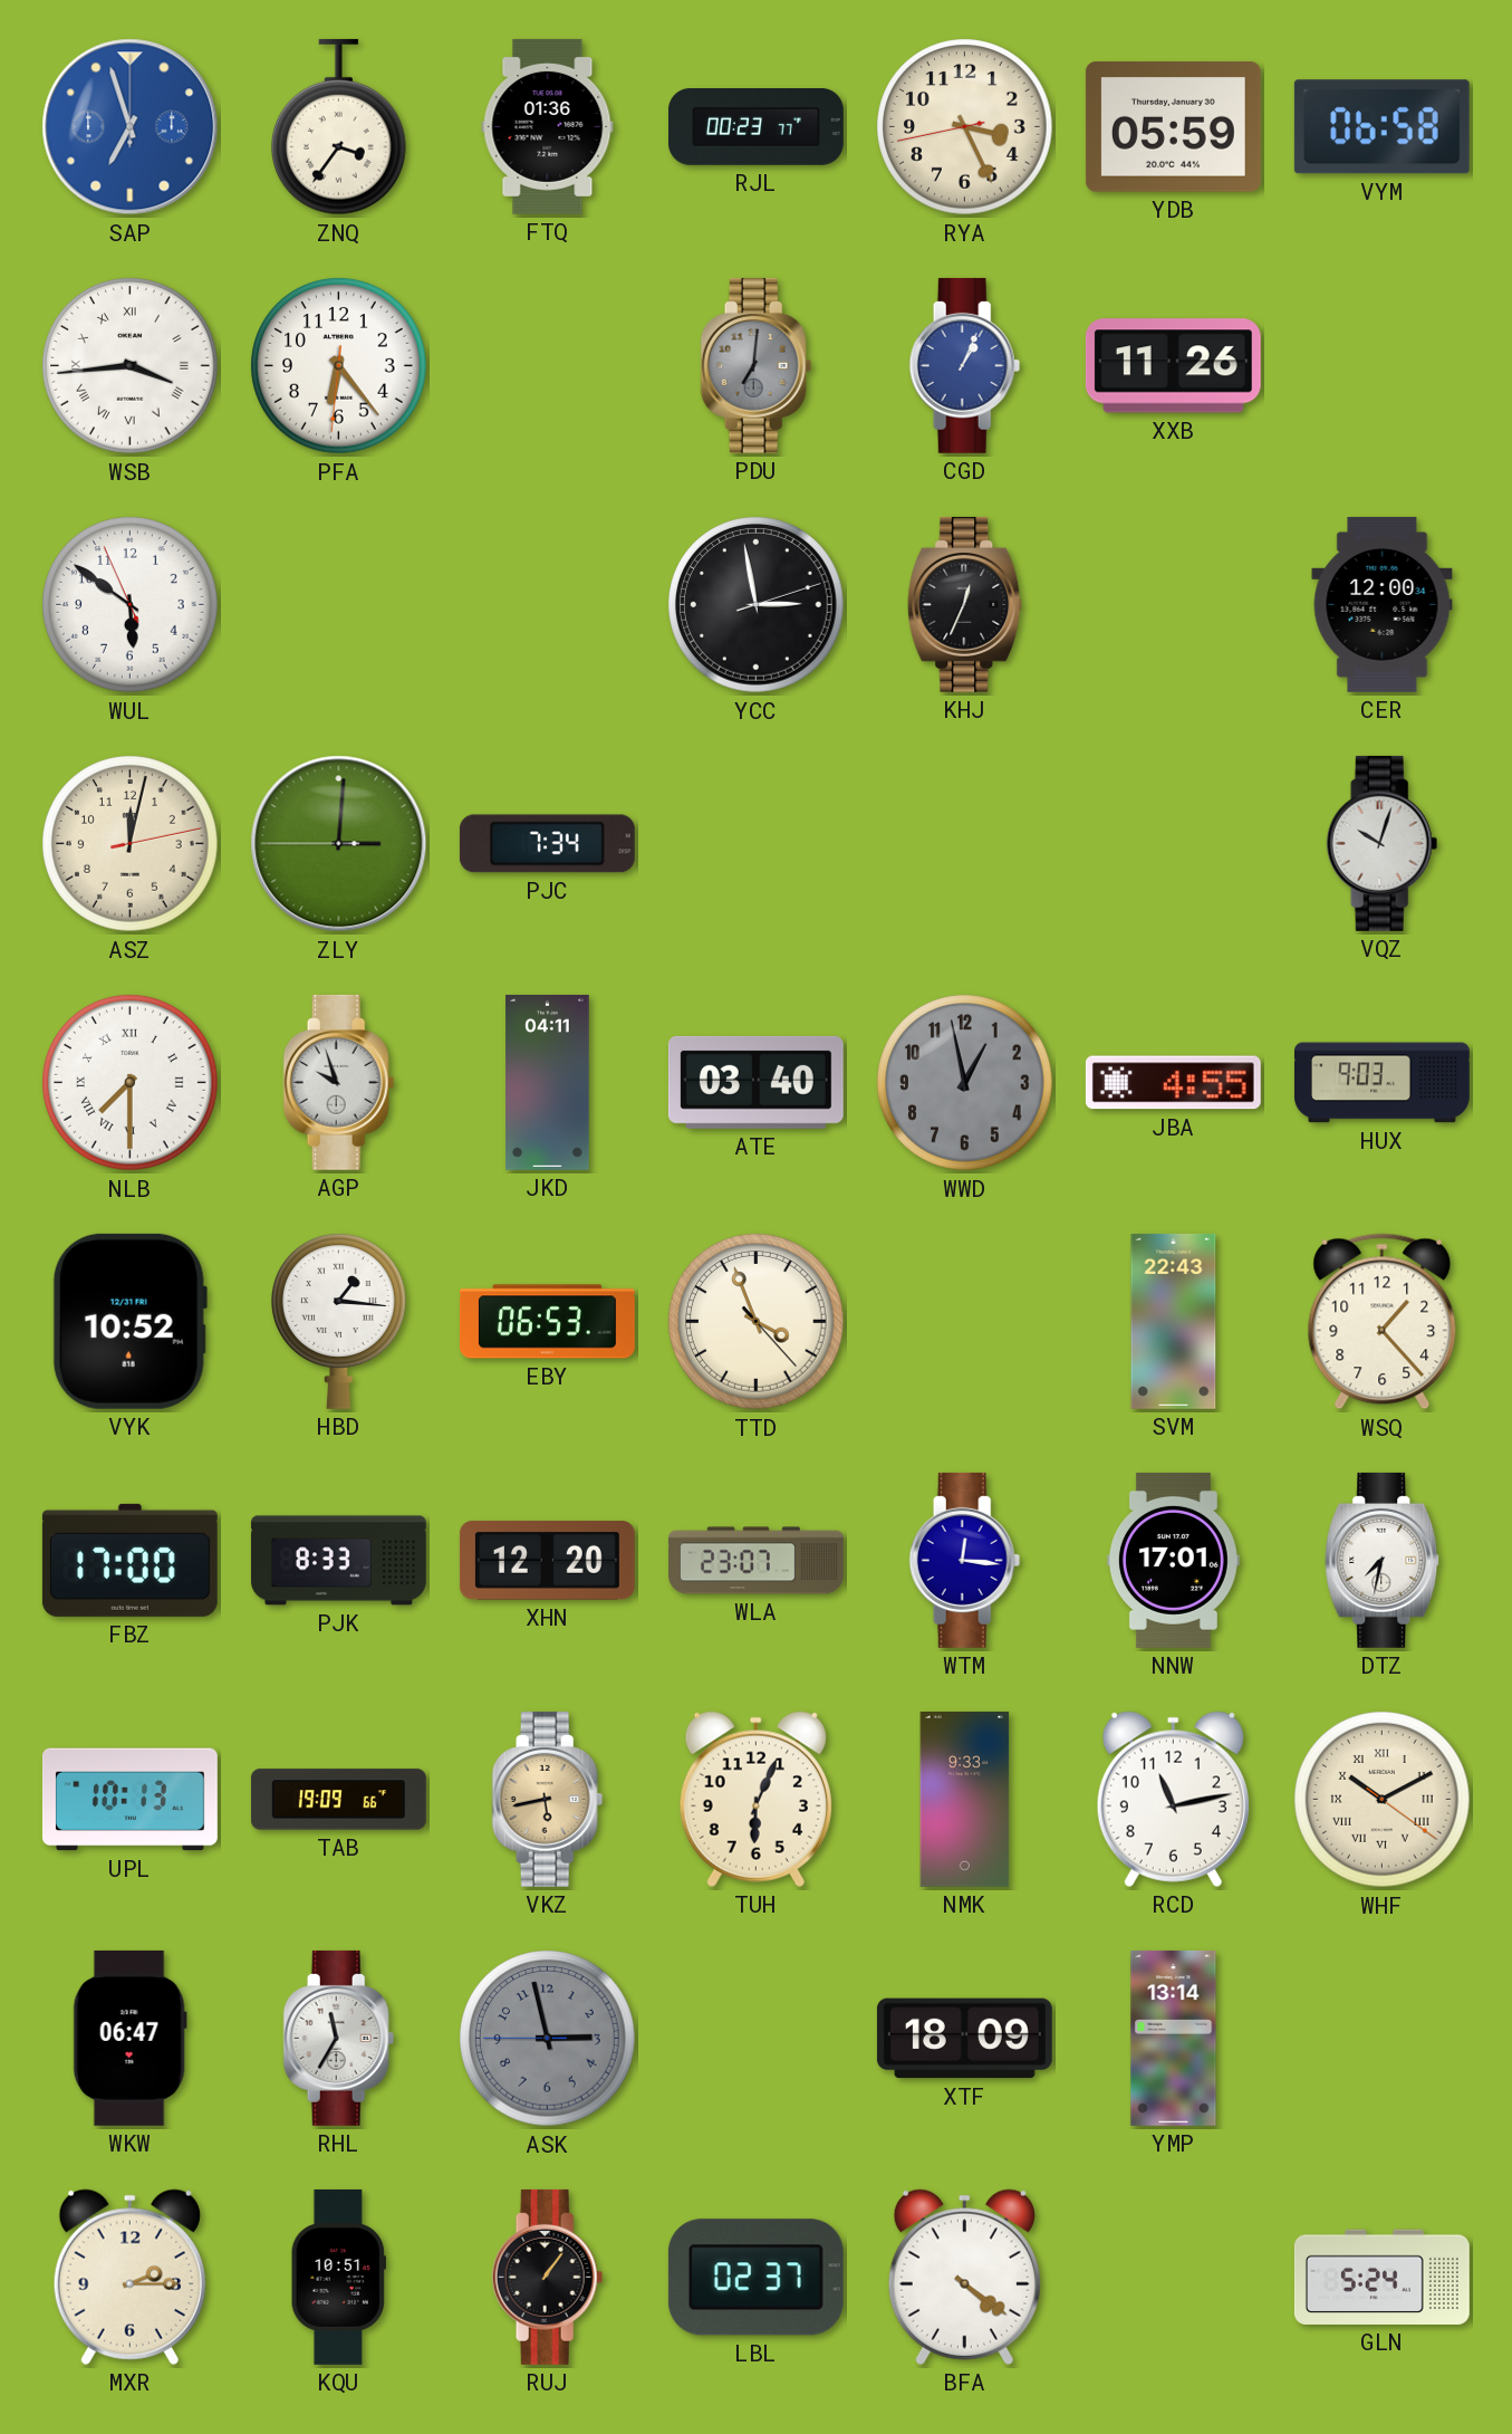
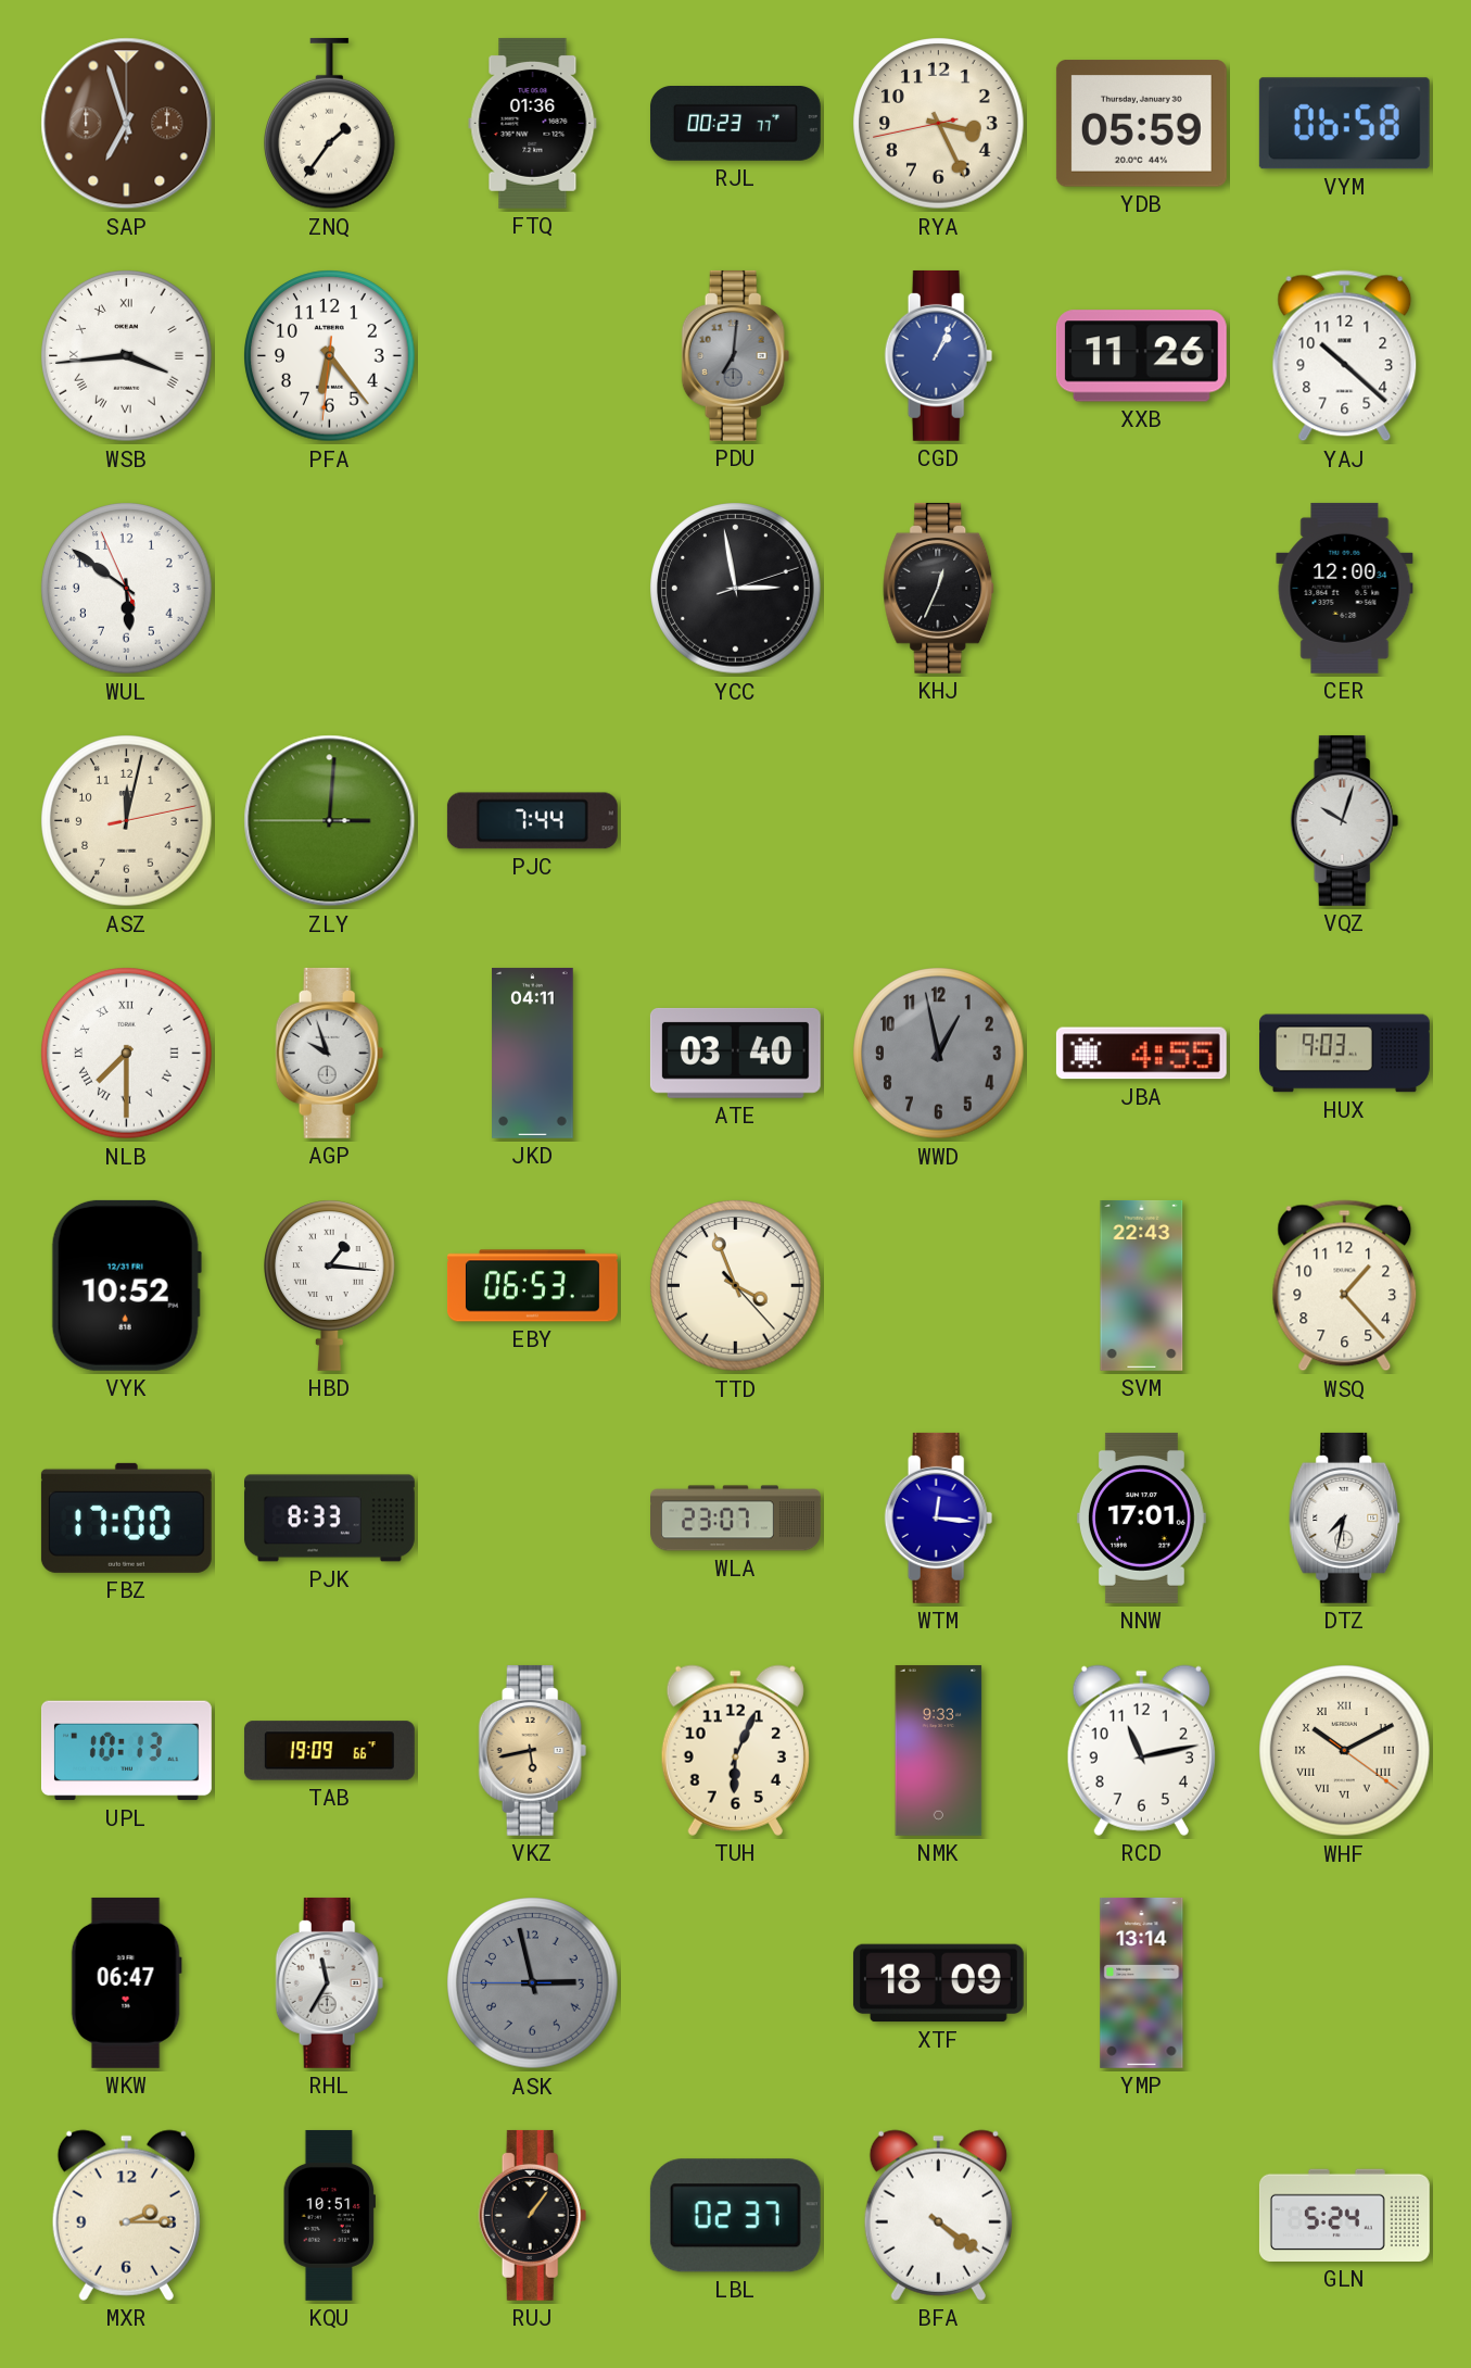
SAP dial: blue -> brown
ZNQ: 3:36 -> 1:36
YAJ: none -> 10:22
PJC: 7:34 -> 7:44
XHN: 12:20 -> none
